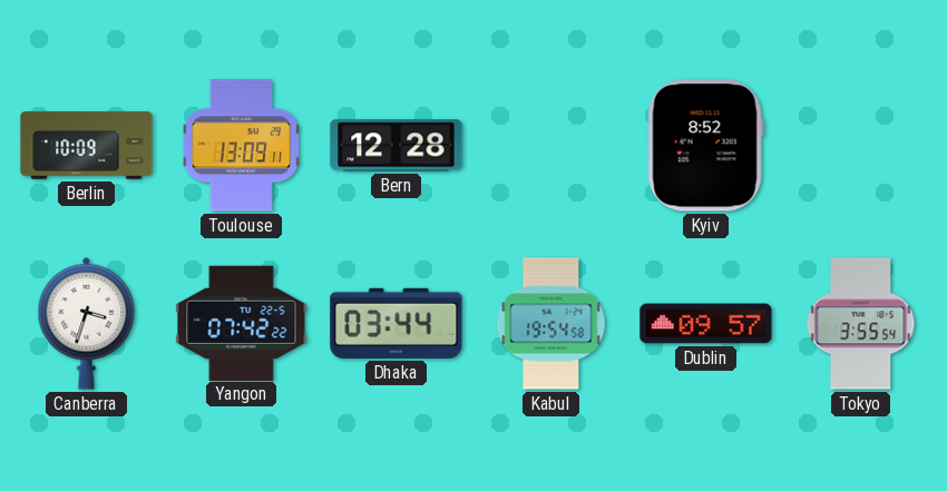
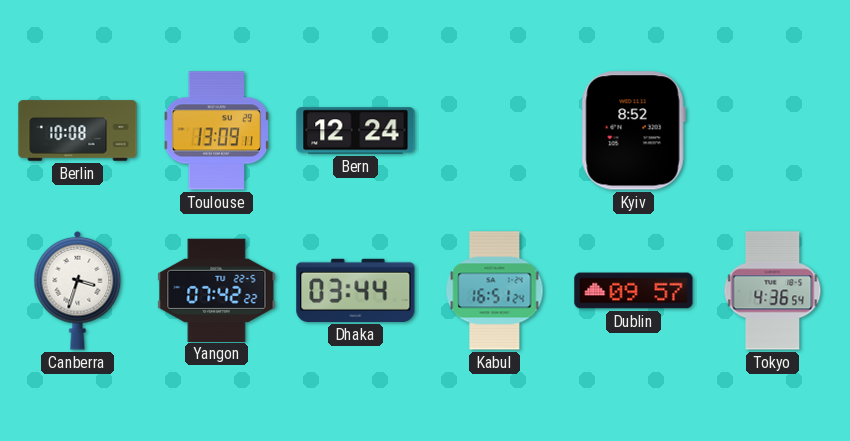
Berlin: 10:09 -> 10:08
Bern: 12:28 -> 12:24
Kabul: 19:54 -> 16:51
Tokyo: 3:55 -> 4:36
